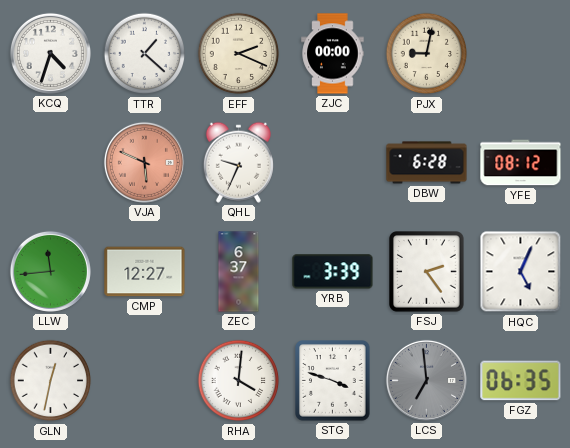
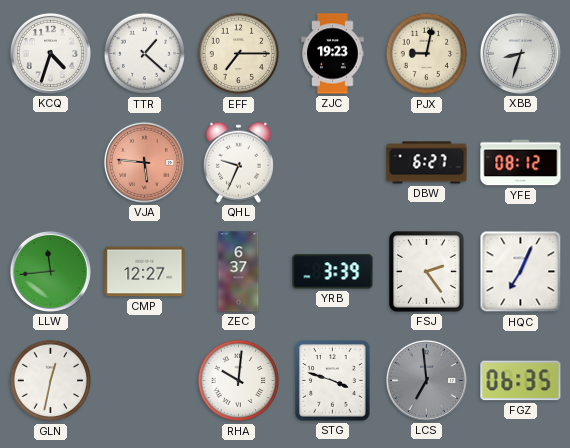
EFF: 2:19 -> 7:15
ZJC: 00:00 -> 19:23
XBB: none -> 8:33
VJA: 5:49 -> 5:46
DBW: 6:28 -> 6:27
HQC: 5:04 -> 7:04
RHA: 4:01 -> 10:01
